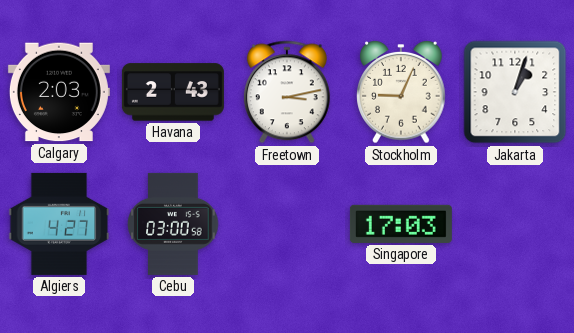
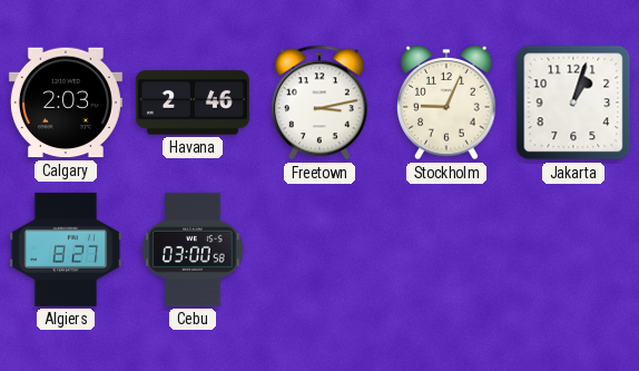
Havana: 2:43 -> 2:46
Algiers: 4:27 -> 8:27
Singapore: 17:03 -> none
